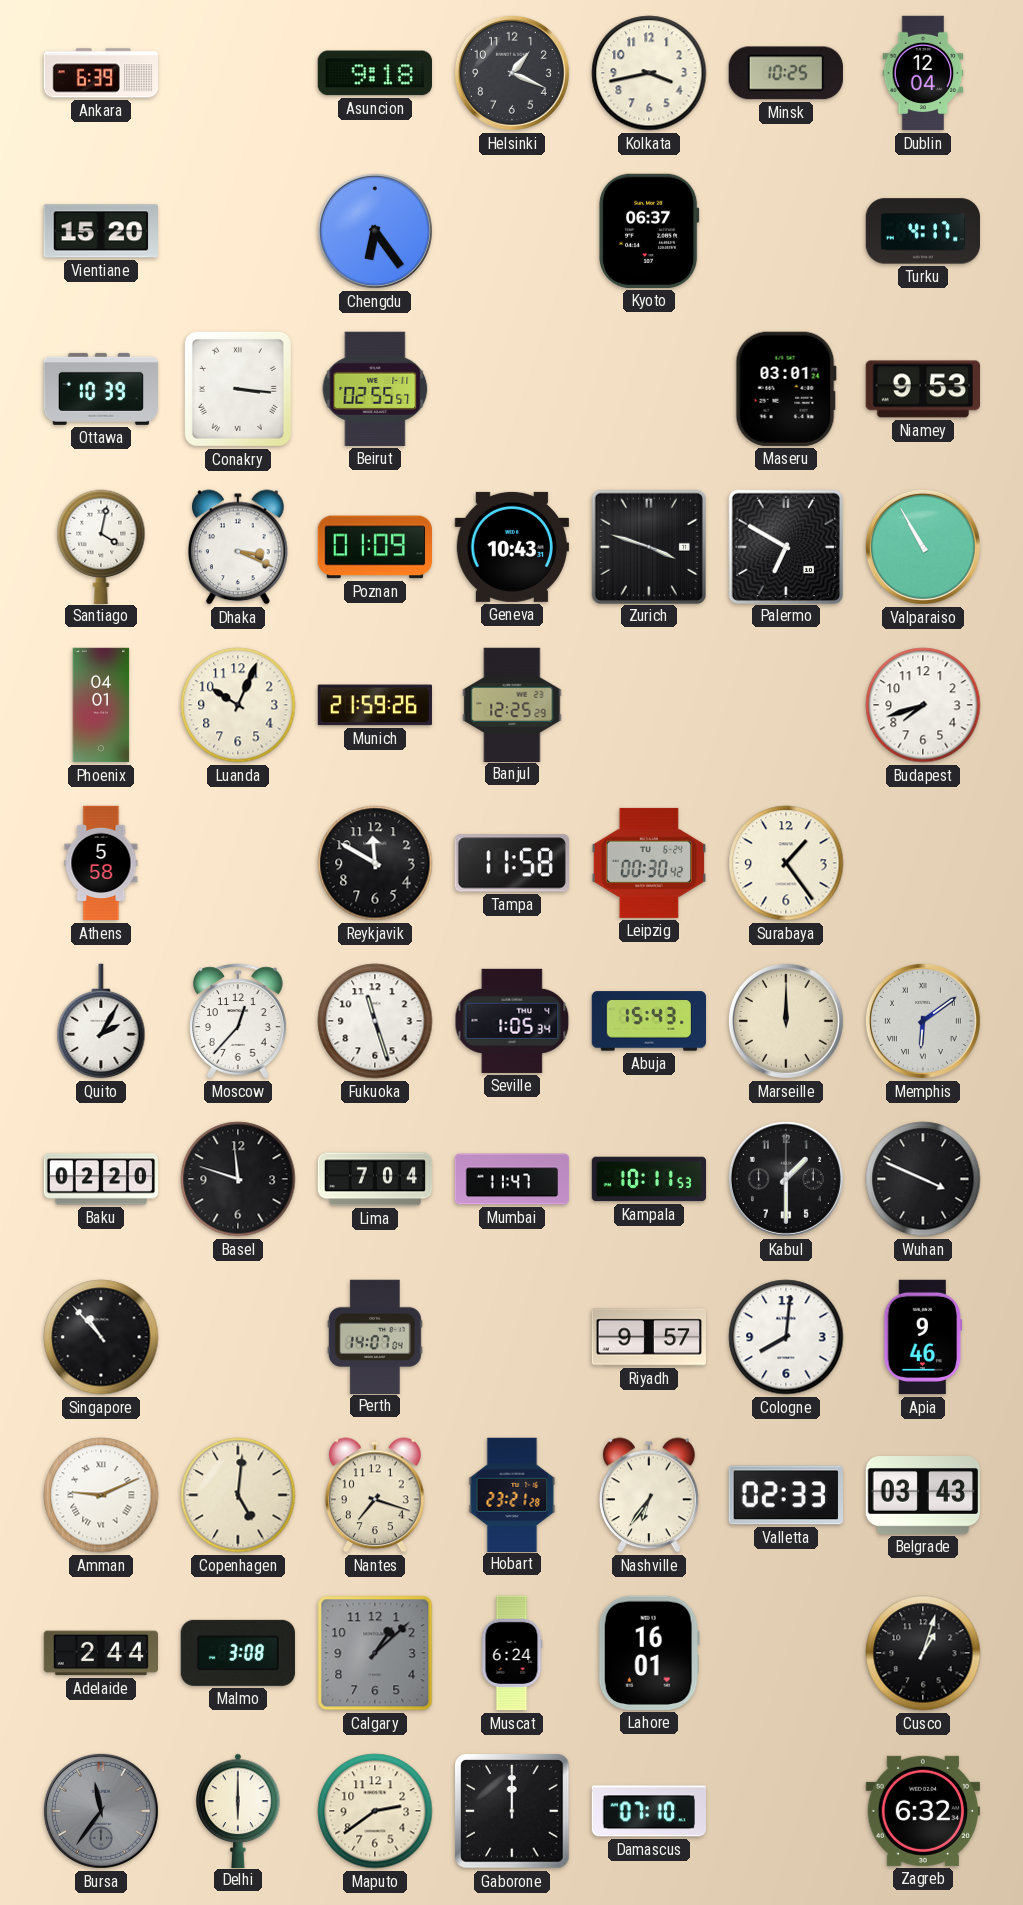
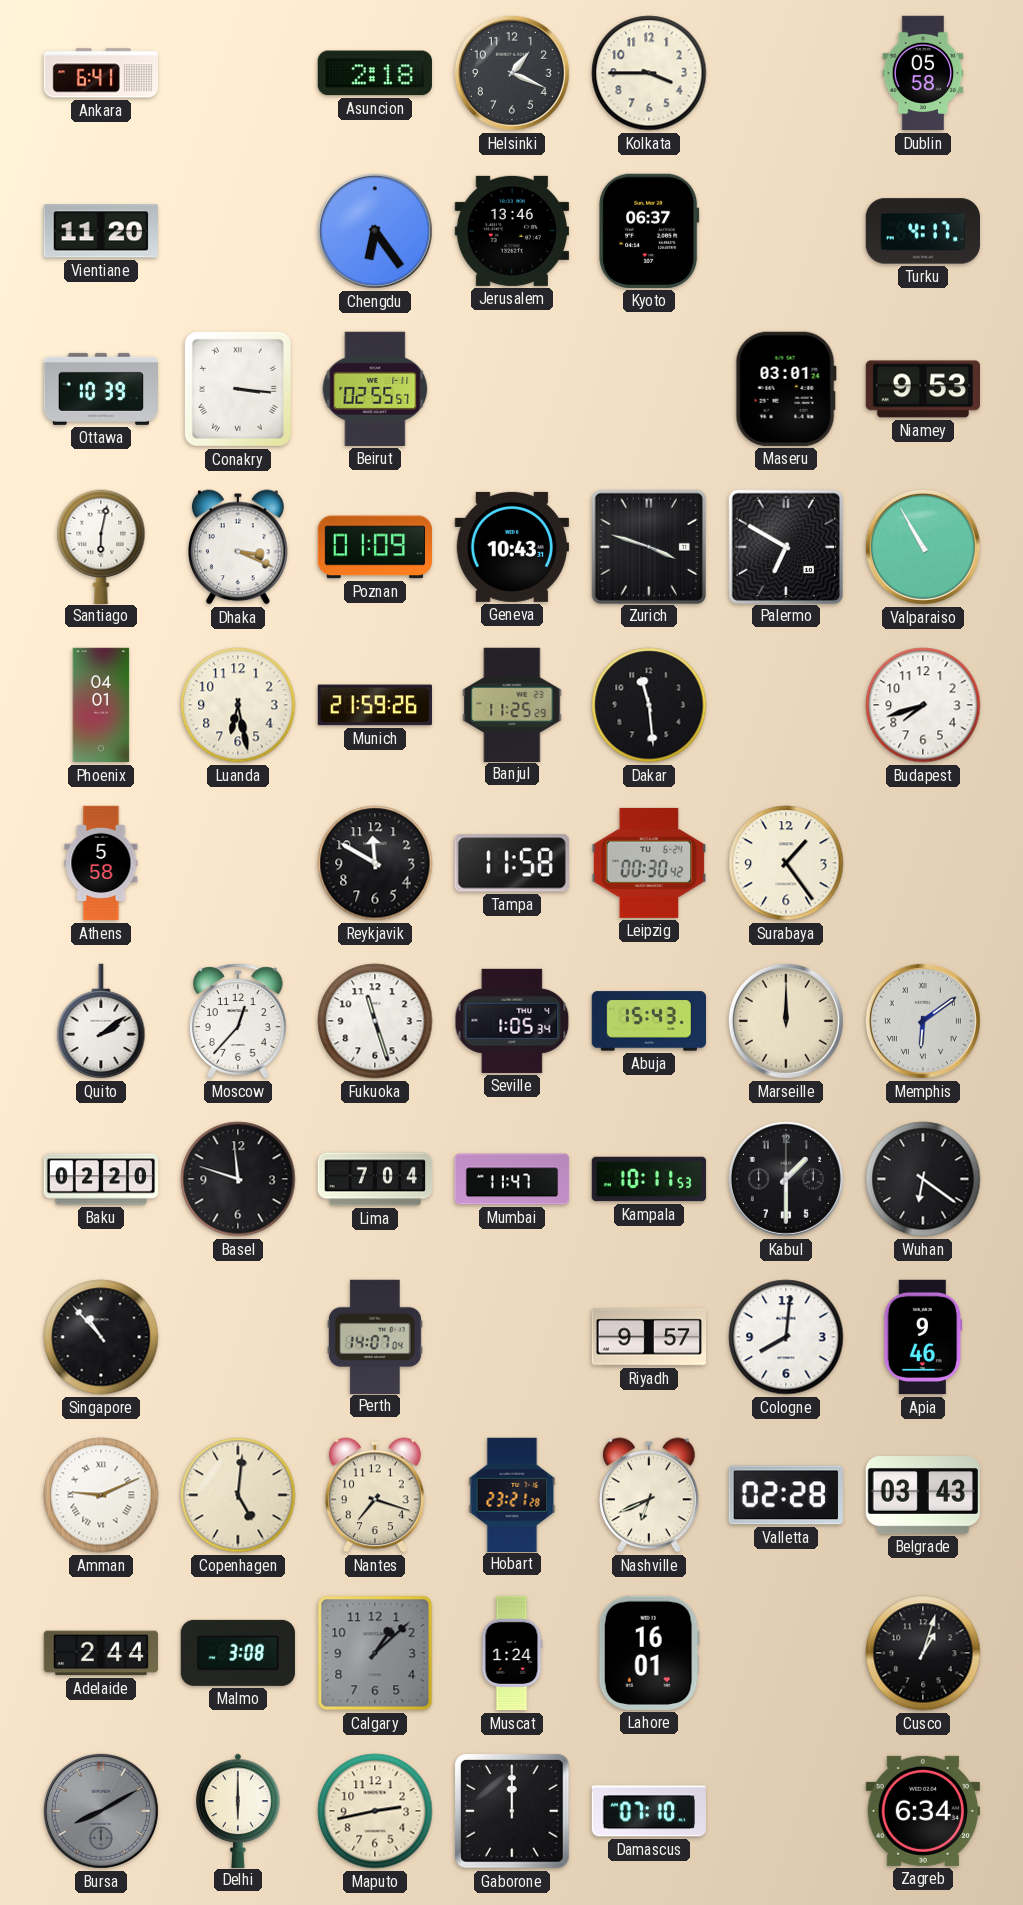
Ankara: 6:39 -> 6:41
Asuncion: 9:18 -> 2:18
Kolkata: 3:43 -> 3:45
Minsk: 10:25 -> none
Dublin: 12:04 -> 05:58
Vientiane: 15:20 -> 11:20
Jerusalem: none -> 13:46
Santiago: 4:02 -> 6:02
Luanda: 10:04 -> 6:28
Banjul: 12:25 -> 11:25
Dakar: none -> 11:29
Quito: 2:05 -> 2:09
Wuhan: 3:49 -> 6:21
Nashville: 6:36 -> 6:41
Valletta: 02:33 -> 02:28
Muscat: 6:24 -> 1:24
Bursa: 11:36 -> 8:10
Maputo: 2:39 -> 2:43
Zagreb: 6:32 -> 6:34
